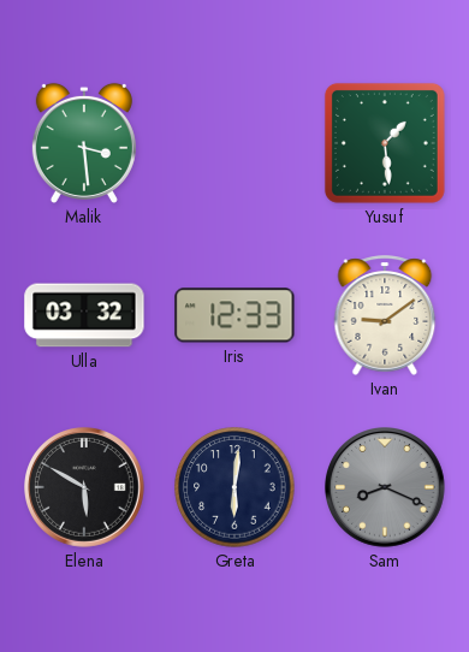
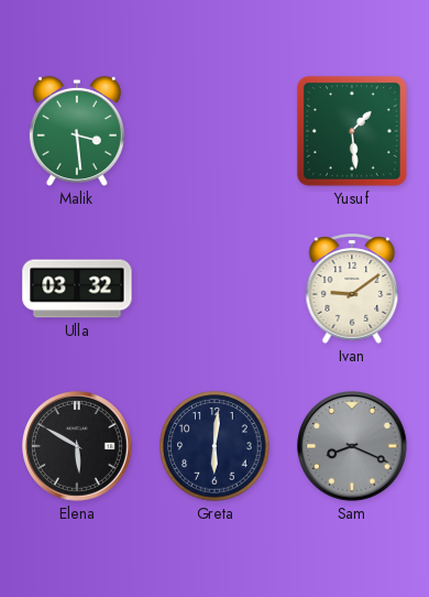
Iris: 12:33 -> none
